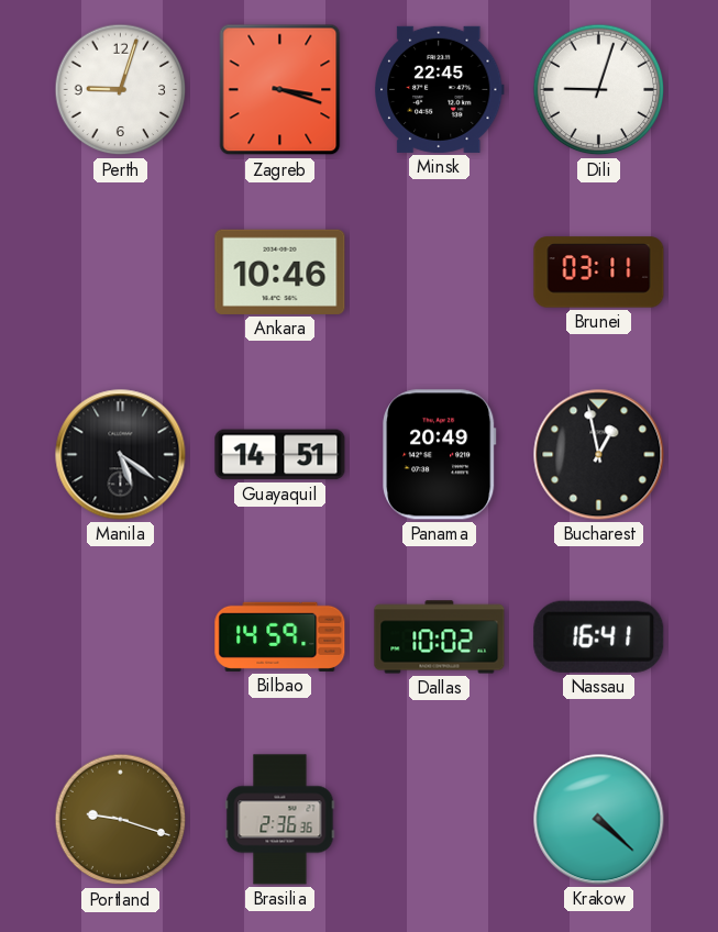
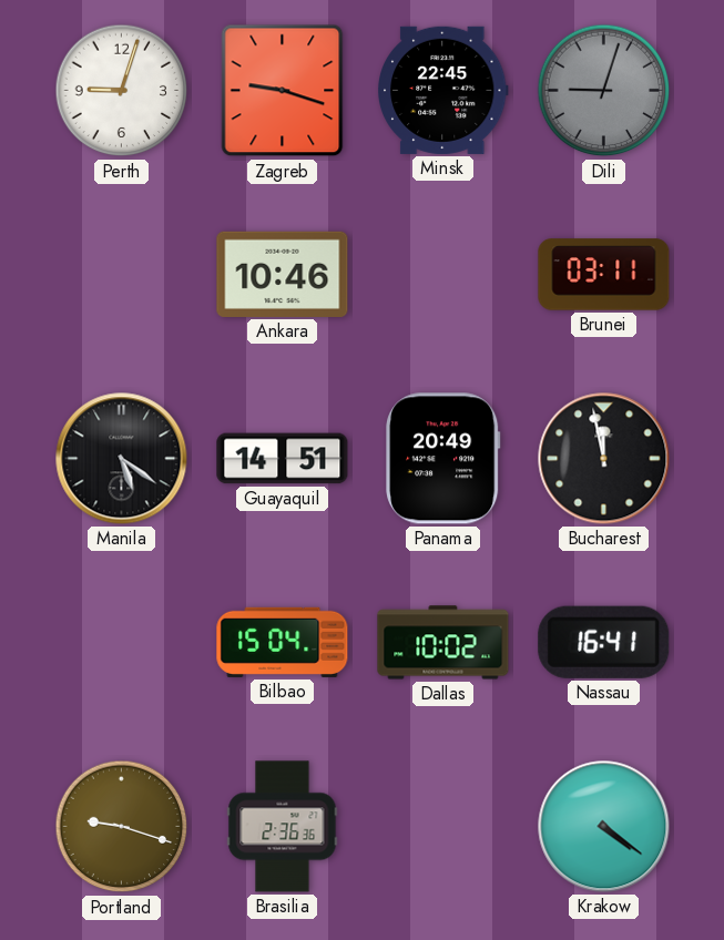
Zagreb: 3:18 -> 9:18
Dili dial: white -> grey
Bucharest: 12:58 -> 11:58
Bilbao: 14:59 -> 15:04
Krakow: 4:22 -> 4:21
